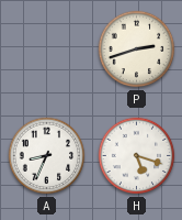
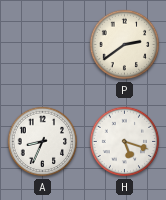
P: 2:42 -> 2:39
